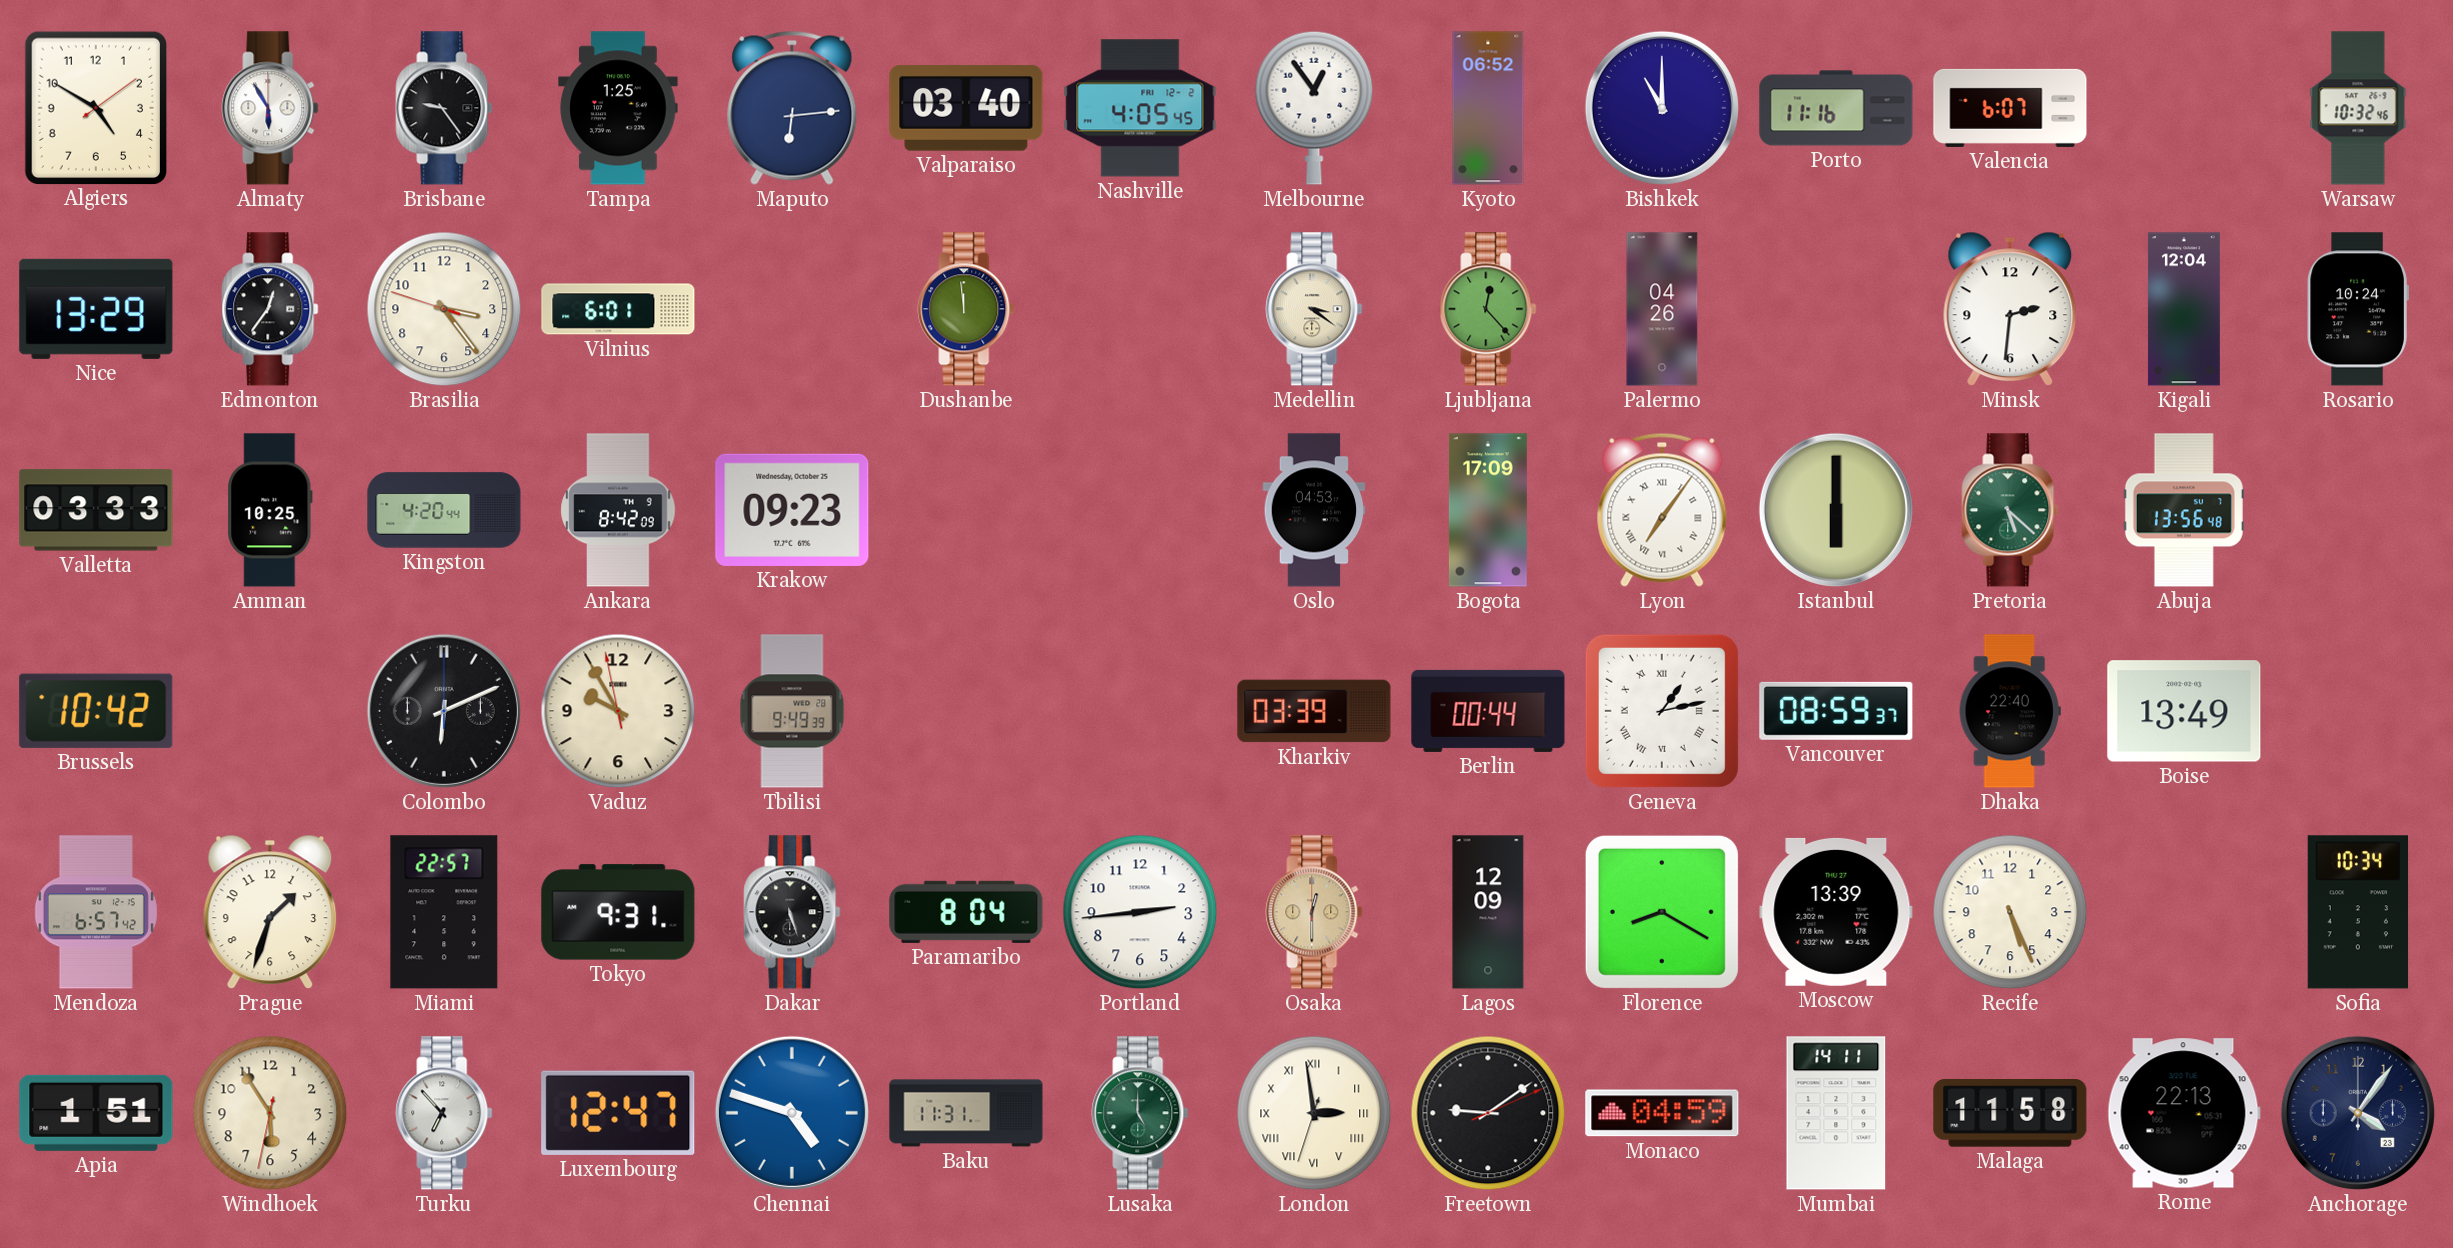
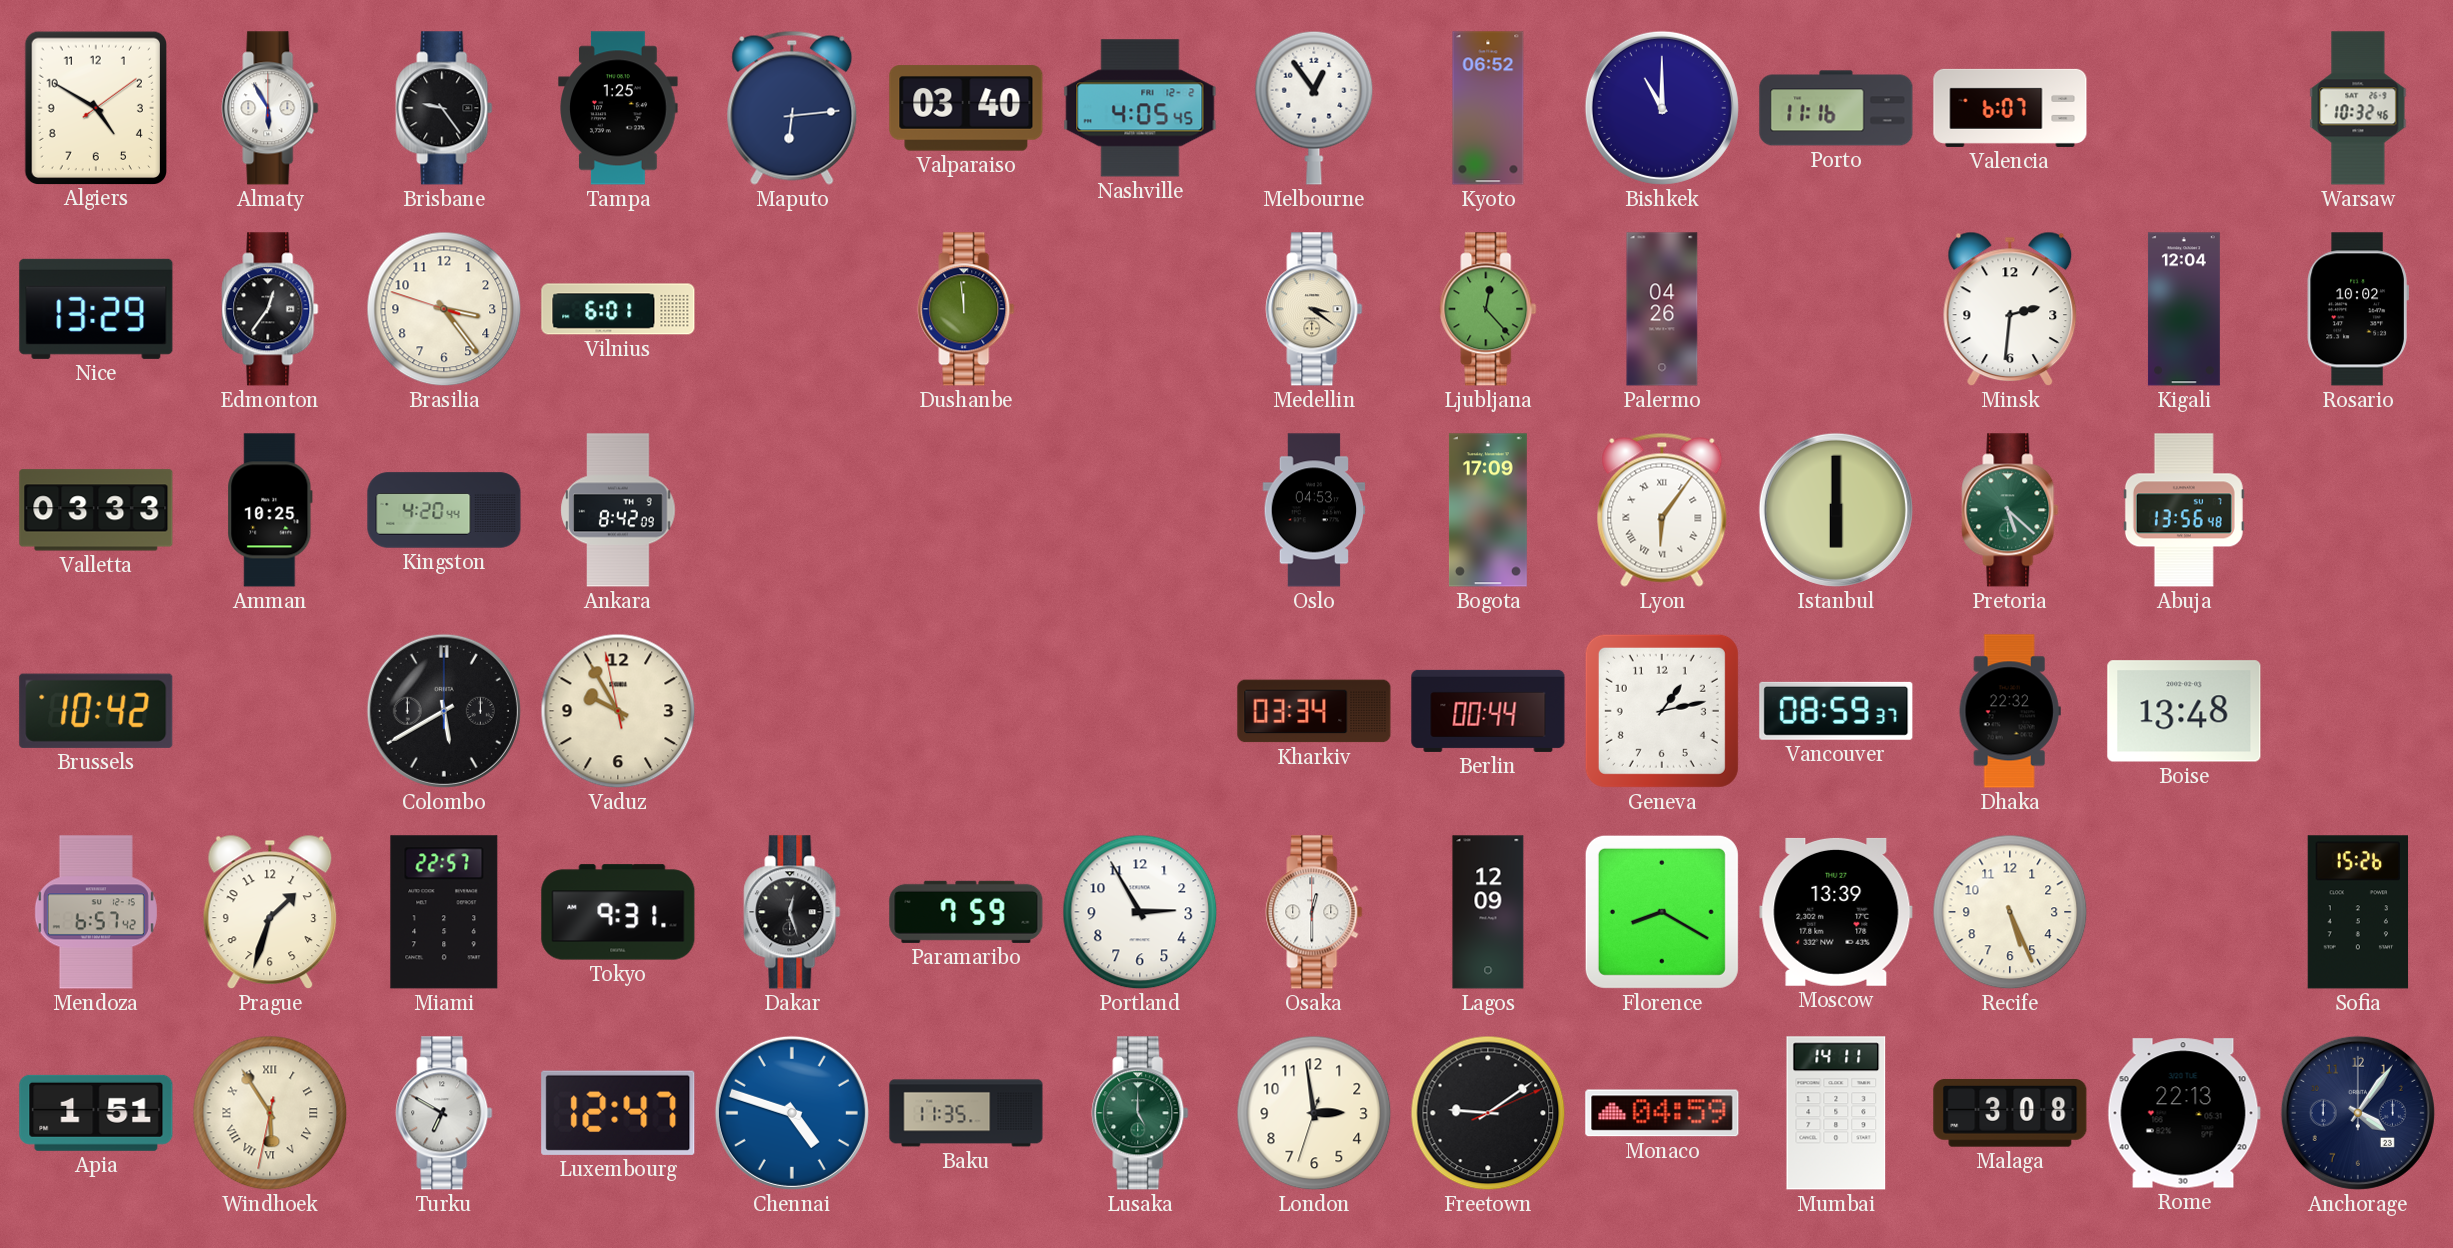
Rosario: 10:24 -> 10:02
Krakow: 09:23 -> none
Lyon: 7:06 -> 6:06
Colombo: 6:11 -> 5:40
Tbilisi: 9:49 -> none
Kharkiv: 03:39 -> 03:34
Geneva numerals: Roman -> Arabic
Dhaka: 22:40 -> 22:32
Boise: 13:49 -> 13:48
Dakar: 5:27 -> 12:27
Paramaribo: 8:04 -> 7:59
Portland: 2:44 -> 2:55
Osaka dial: champagne -> white
Sofia: 10:34 -> 15:26
Windhoek numerals: Arabic -> Roman
Turku: 6:53 -> 6:50
Baku: 11:31 -> 11:35
London numerals: Roman -> Arabic
Malaga: 11:58 -> 3:08
